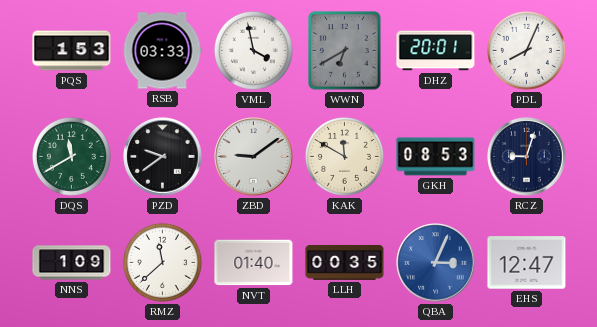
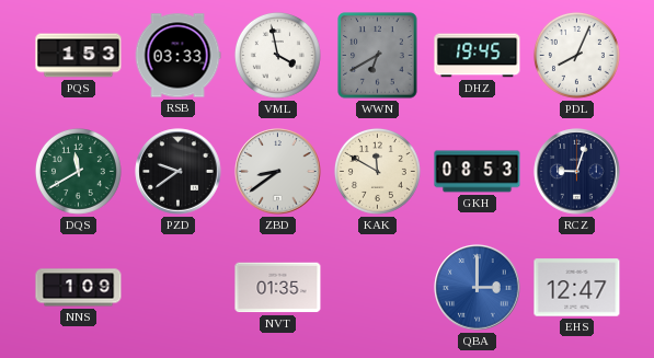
DHZ: 20:01 -> 19:45
ZBD: 9:09 -> 8:39
RMZ: 11:38 -> none
NVT: 01:40 -> 01:35
LLH: 00:35 -> none
QBA: 3:04 -> 3:00
